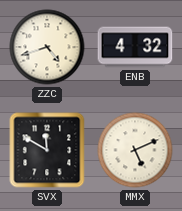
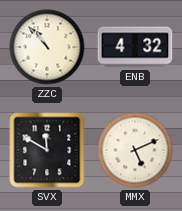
ZZC: 4:42 -> 10:53
